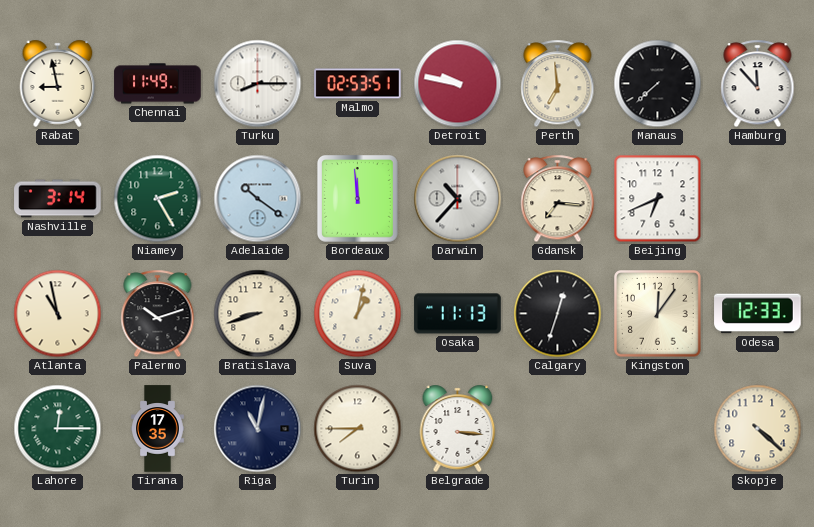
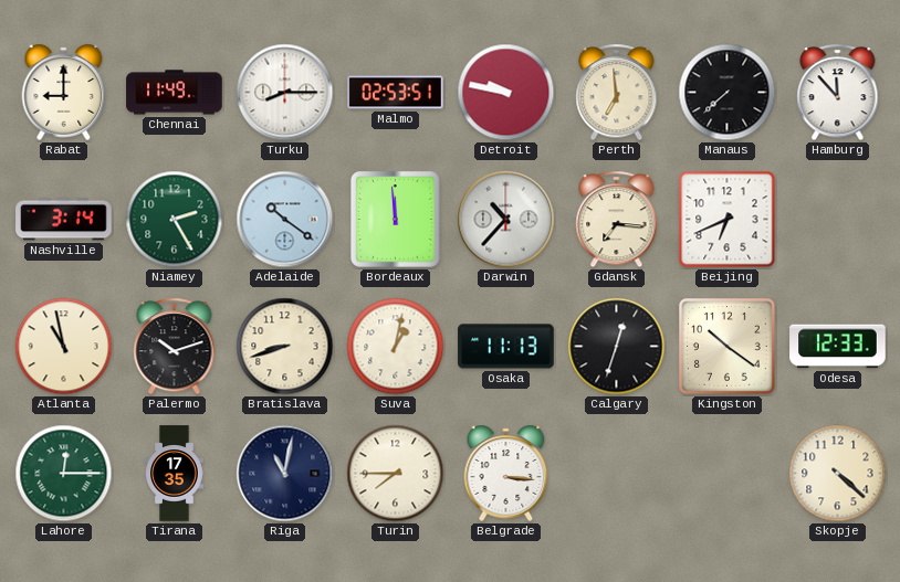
Rabat: 8:58 -> 9:00
Kingston: 12:06 -> 10:21
